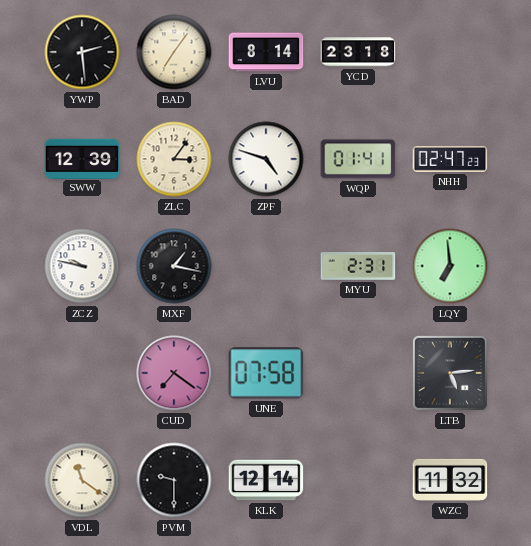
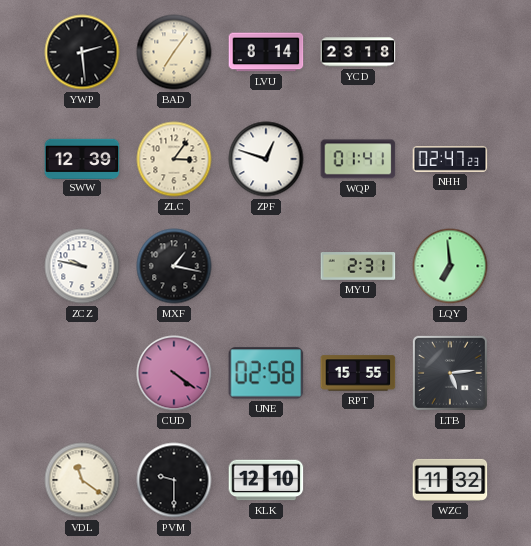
ZPF: 4:48 -> 12:48
CUD: 7:21 -> 4:21
UNE: 07:58 -> 02:58
RPT: none -> 15:55
KLK: 12:14 -> 12:10
